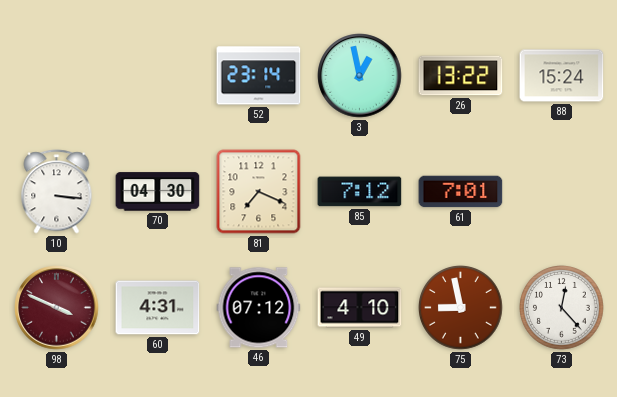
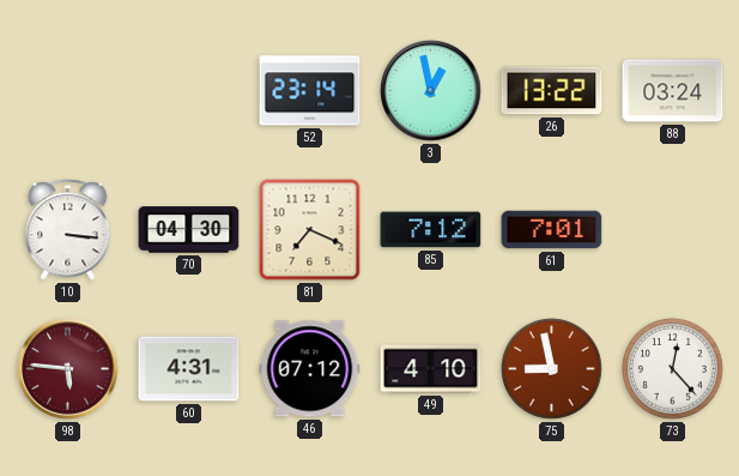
88: 15:24 -> 03:24
98: 3:49 -> 5:46
